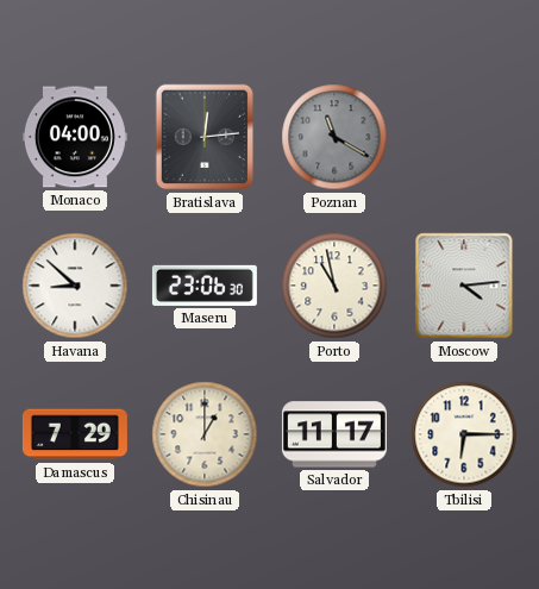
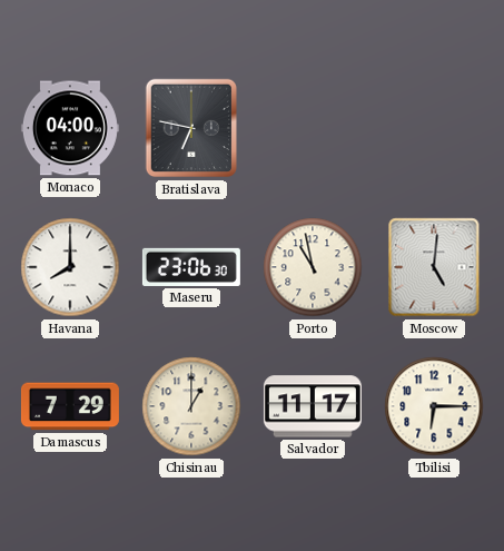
Bratislava: 12:14 -> 6:47
Poznan: 11:20 -> none
Havana: 8:52 -> 8:00
Moscow: 4:14 -> 5:01
